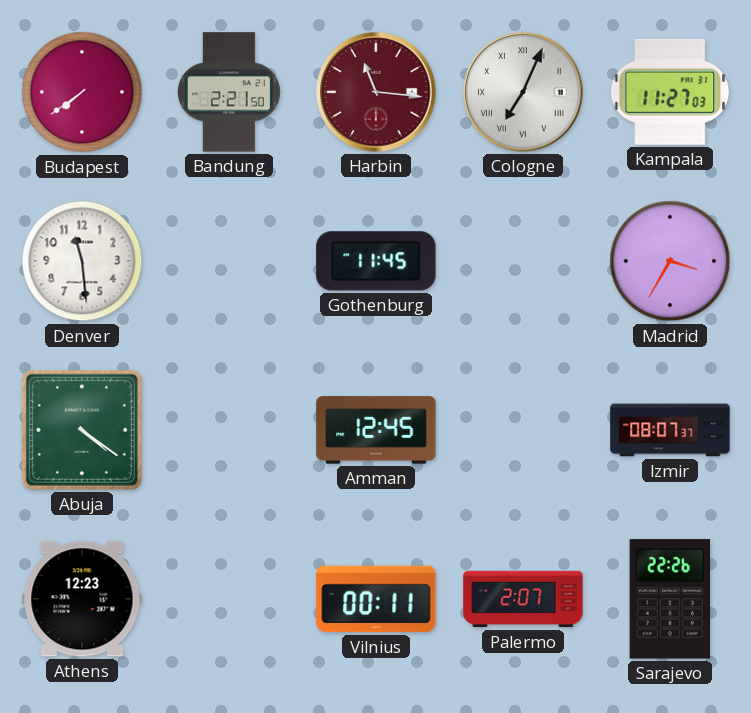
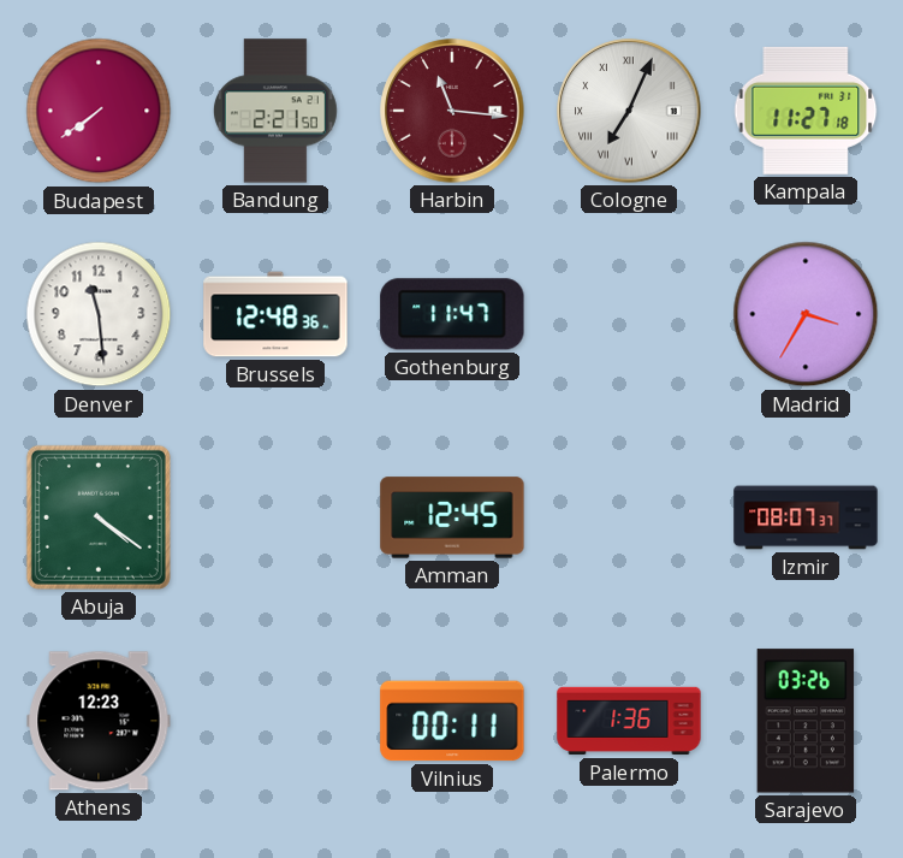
Kampala: 11:27:03 -> 11:27:18
Brussels: none -> 12:48
Gothenburg: 11:45 -> 11:47
Palermo: 2:07 -> 1:36
Sarajevo: 22:26 -> 03:26
